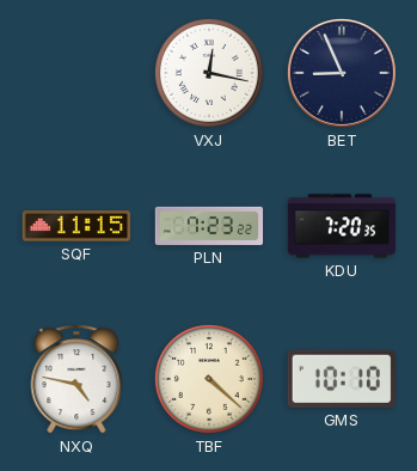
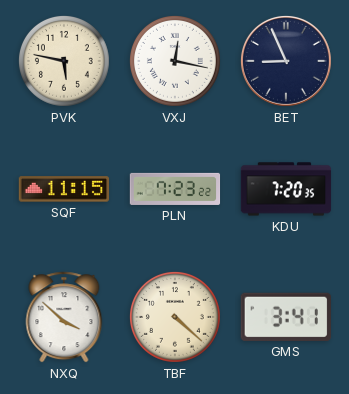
PVK: none -> 5:47
NXQ: 4:47 -> 3:52
GMS: 10:10 -> 3:41
